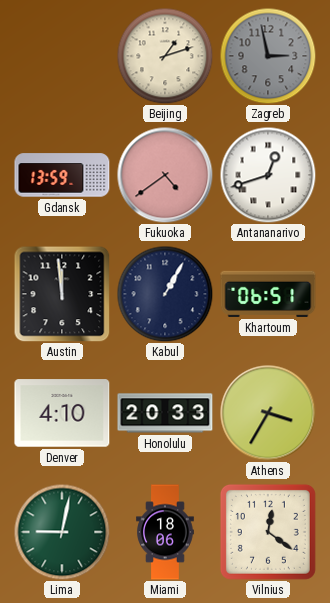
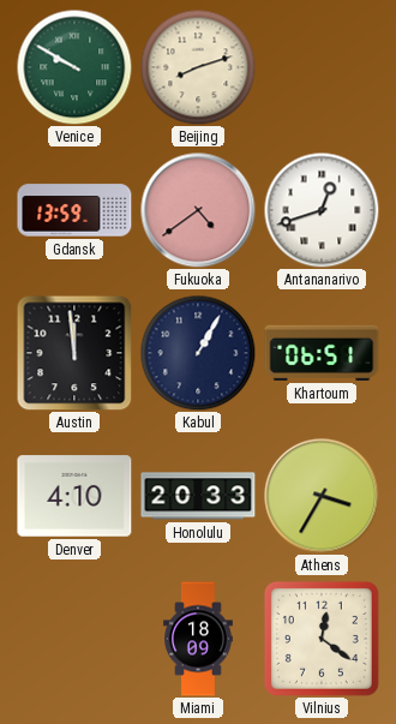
Venice: none -> 9:50
Beijing: 1:12 -> 8:12
Zagreb: 2:58 -> none
Lima: 9:02 -> none
Miami: 18:06 -> 18:09
